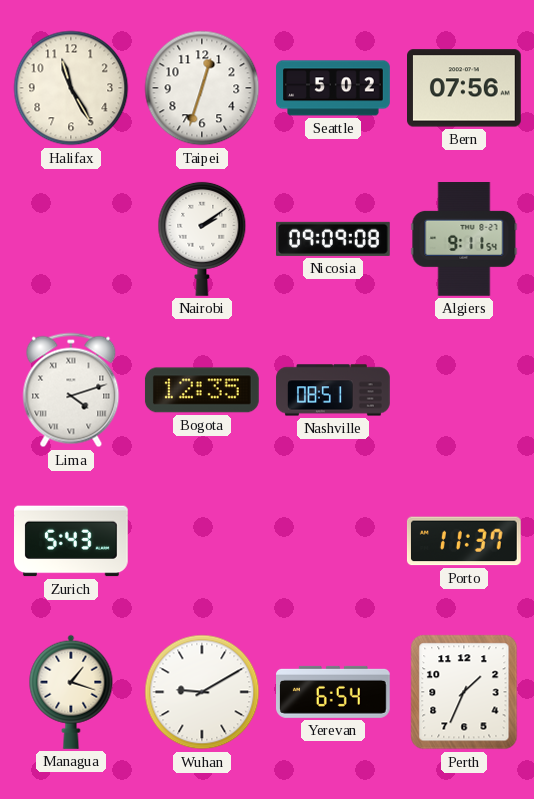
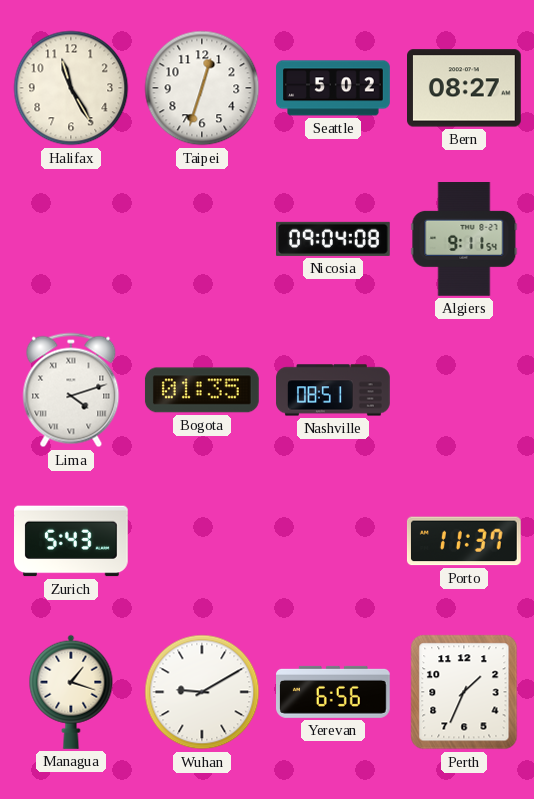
Bern: 07:56 -> 08:27
Nairobi: 2:09 -> none
Nicosia: 09:09 -> 09:04
Bogota: 12:35 -> 01:35
Yerevan: 6:54 -> 6:56
